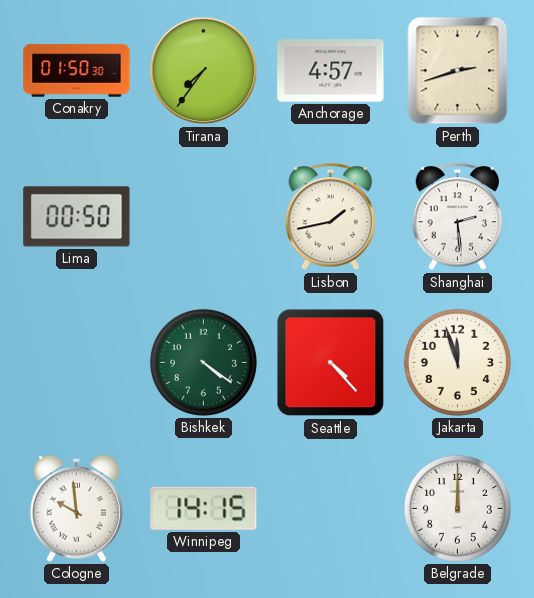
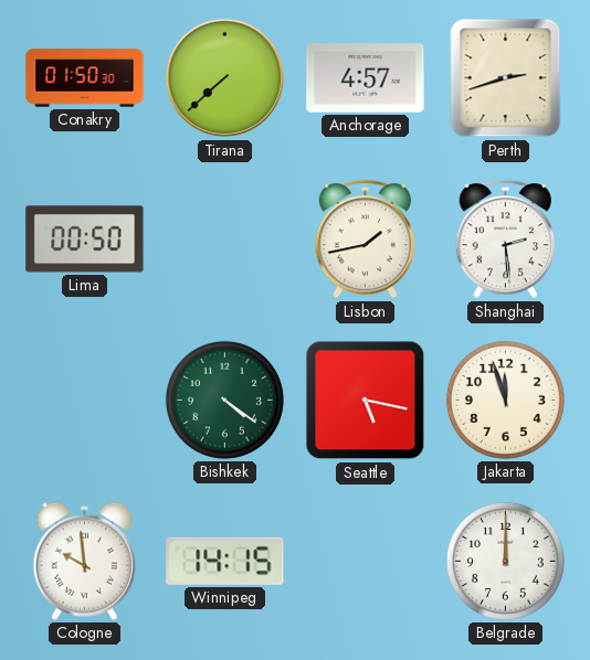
Tirana: 7:36 -> 7:38
Seattle: 4:23 -> 5:17
